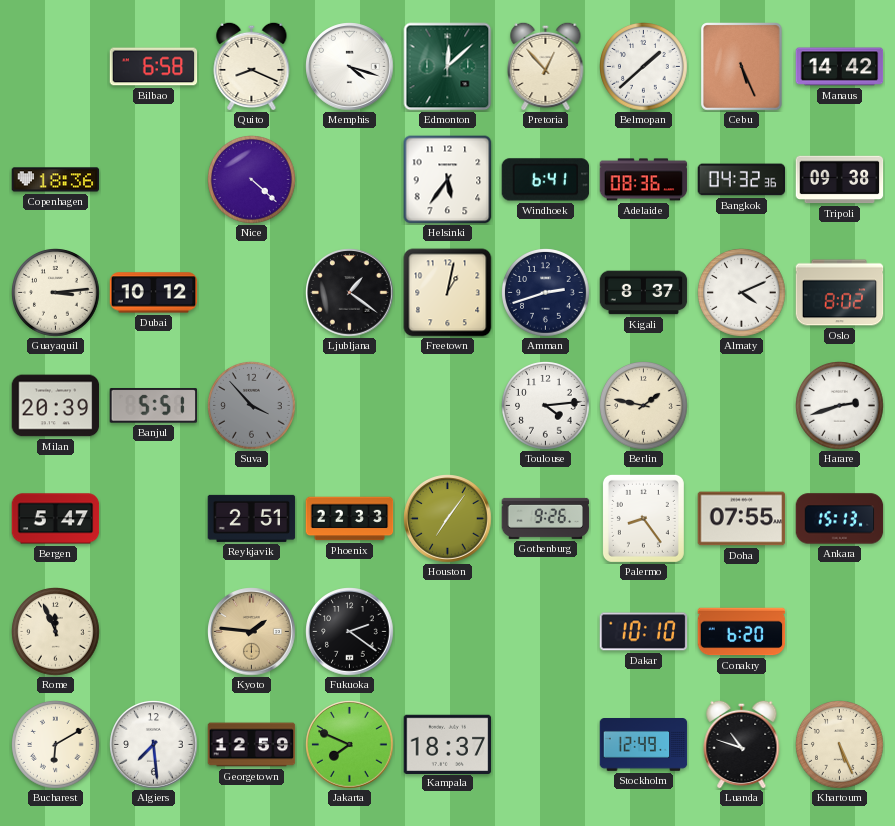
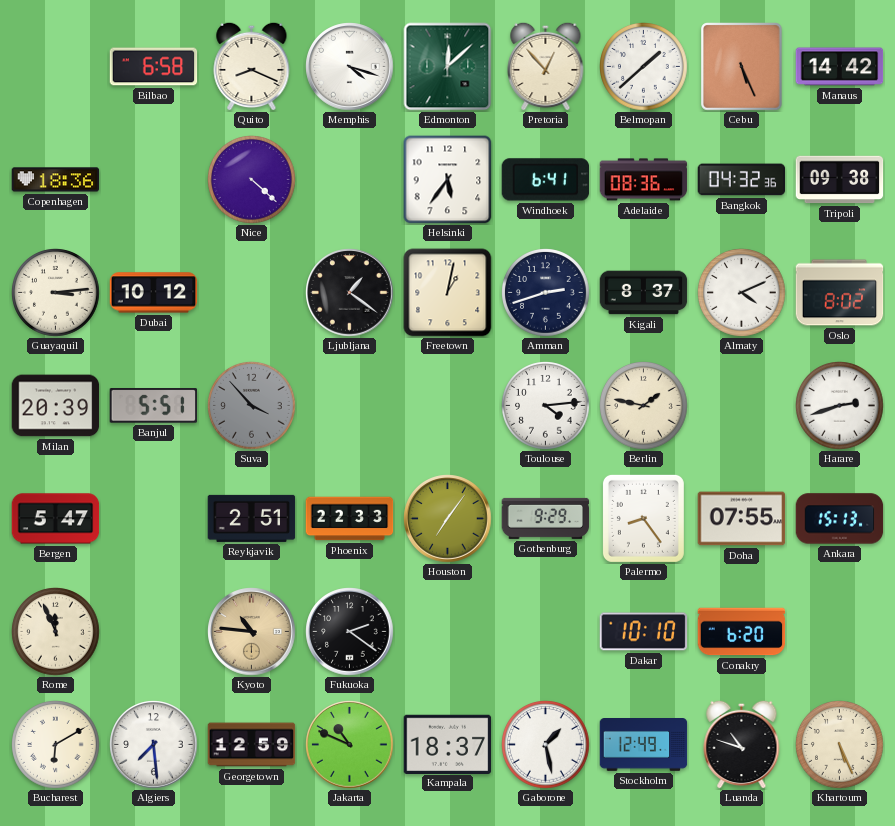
Gothenburg: 9:26 -> 9:29
Kyoto: 1:46 -> 10:46
Jakarta: 7:49 -> 10:49
Gaborone: none -> 1:28
